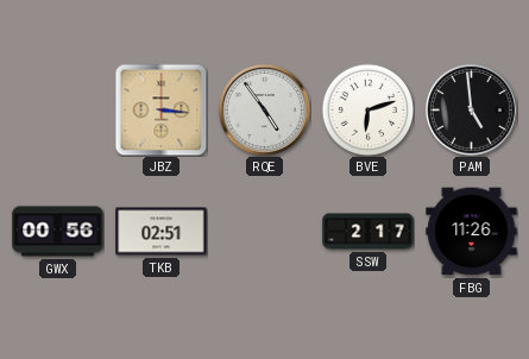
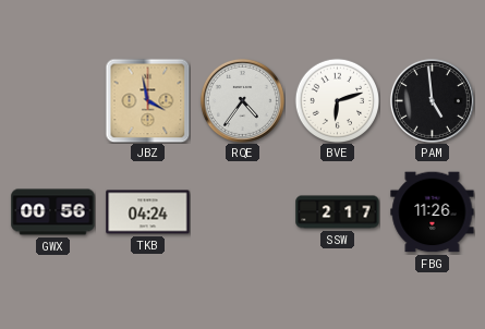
JBZ: 3:16 -> 3:58
RQE: 4:54 -> 4:36
TKB: 02:51 -> 04:24
